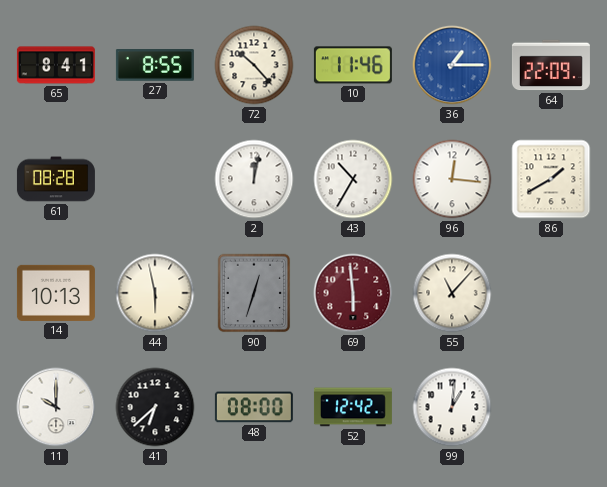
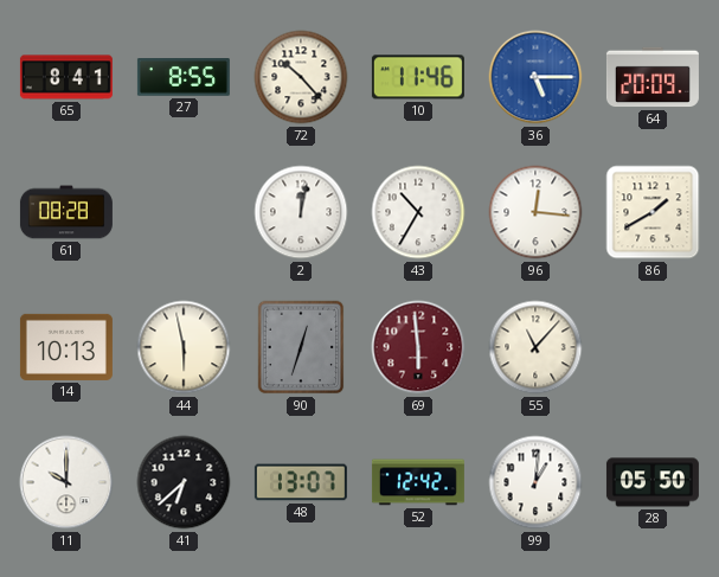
36: 1:15 -> 5:15
64: 22:09 -> 20:09
48: 08:00 -> 13:07
28: none -> 05:50
